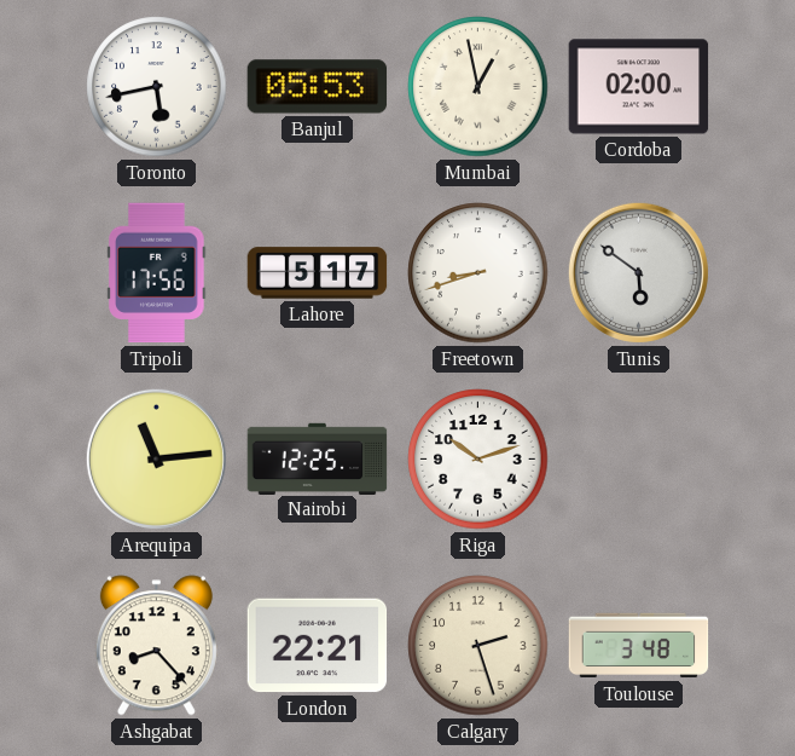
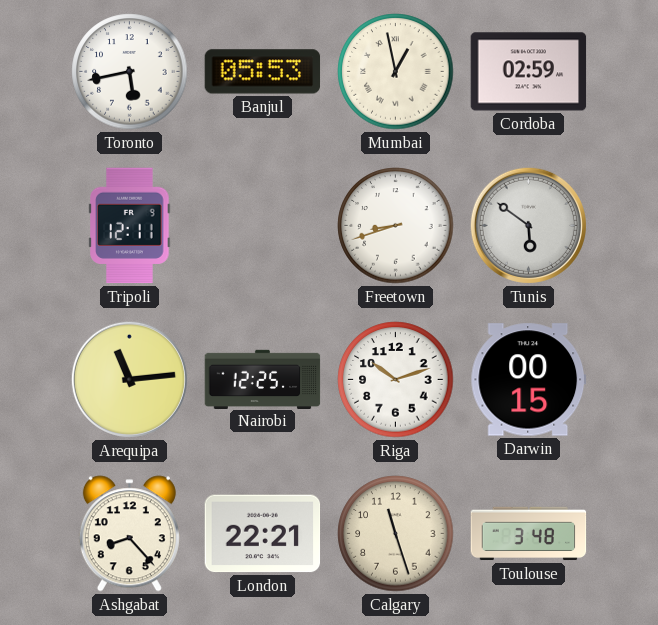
Cordoba: 02:00 -> 02:59
Tripoli: 17:56 -> 12:11
Lahore: 5:17 -> none
Darwin: none -> 00:15
Calgary: 2:27 -> 11:27
